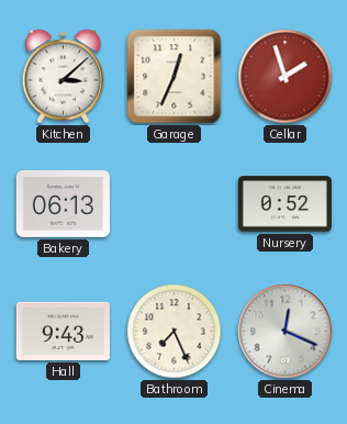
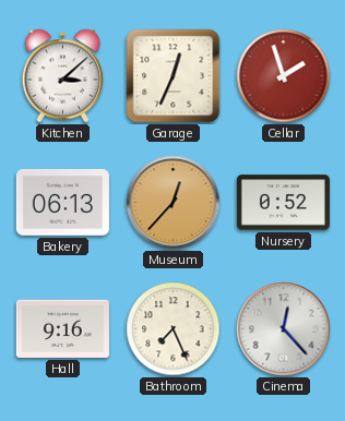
Museum: none -> 12:37
Hall: 9:43 -> 9:16
Cinema: 12:19 -> 12:23
